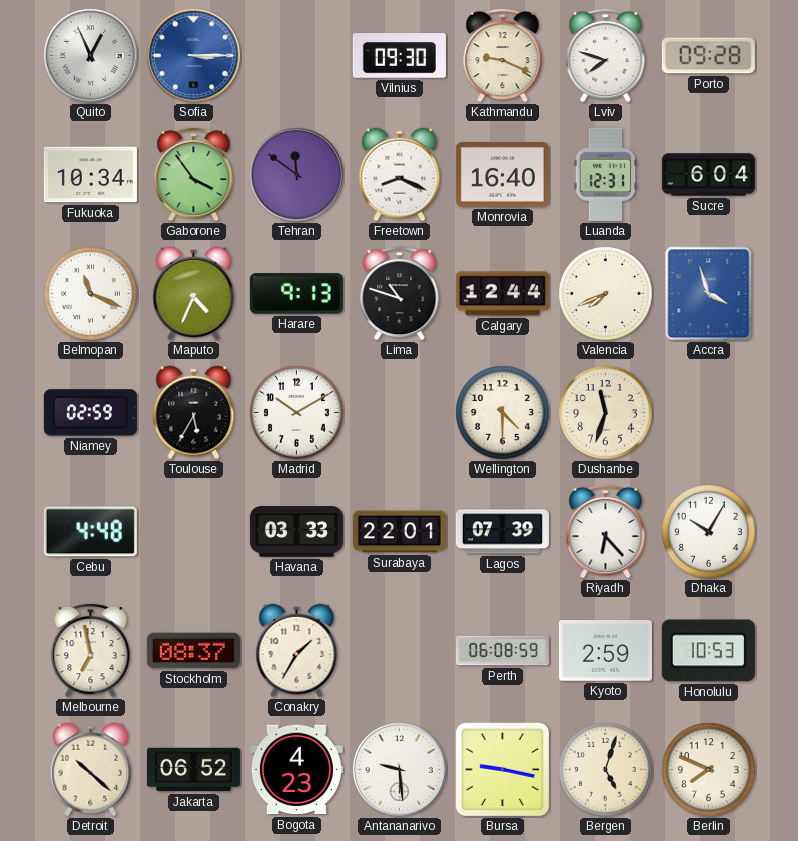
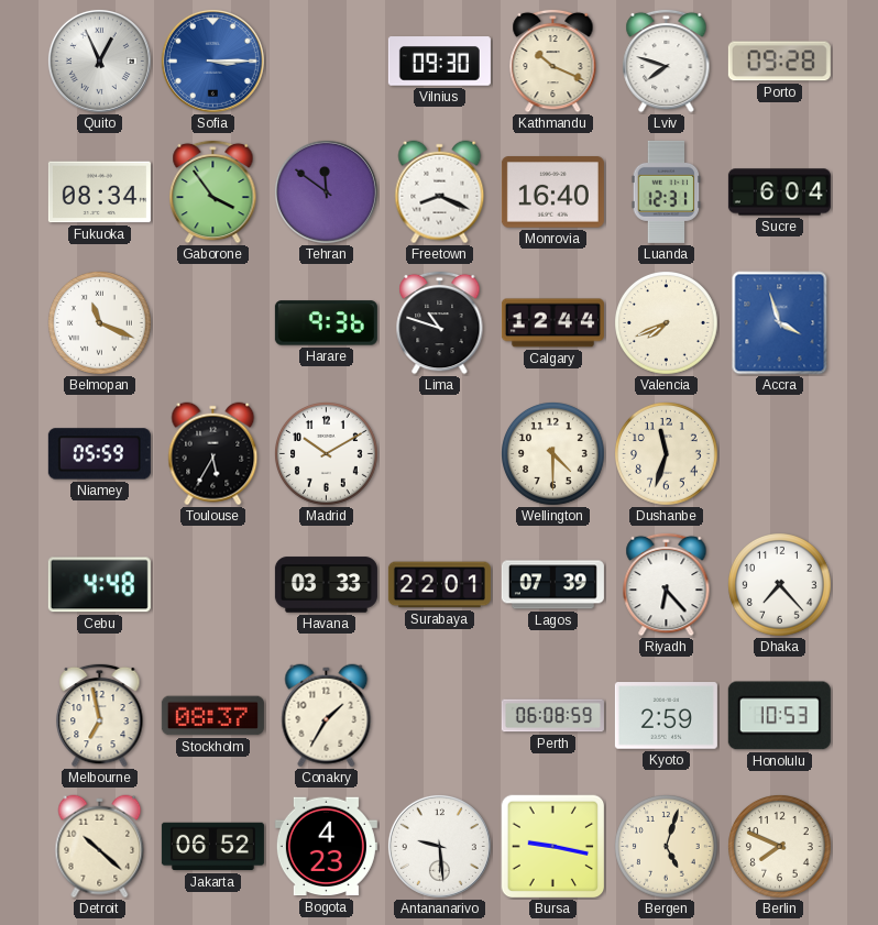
Kathmandu: 9:19 -> 10:19
Fukuoka: 10:34 -> 08:34
Maputo: 4:34 -> none
Harare: 9:13 -> 9:36
Niamey: 02:59 -> 05:59
Dhaka: 10:05 -> 7:23
